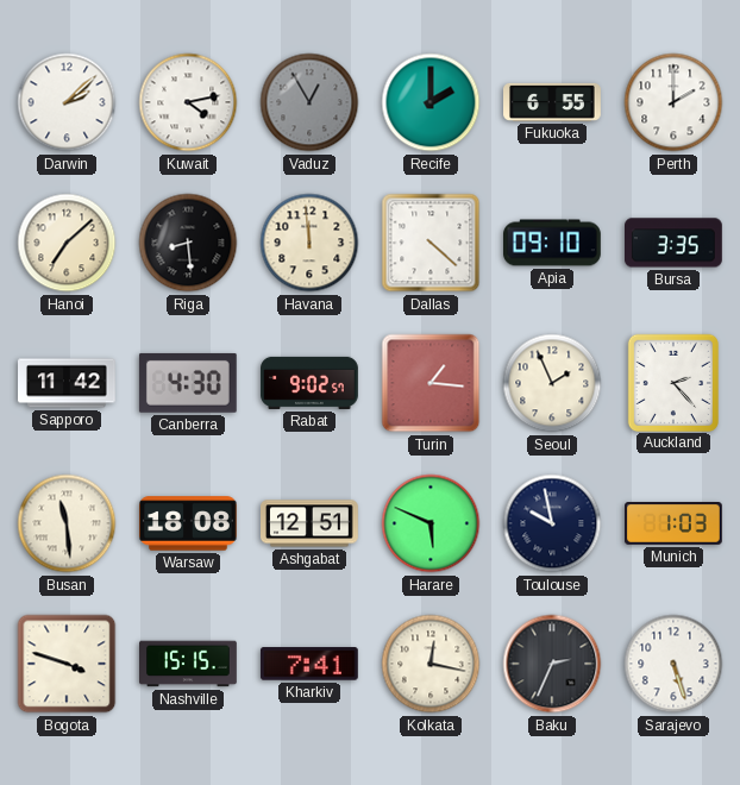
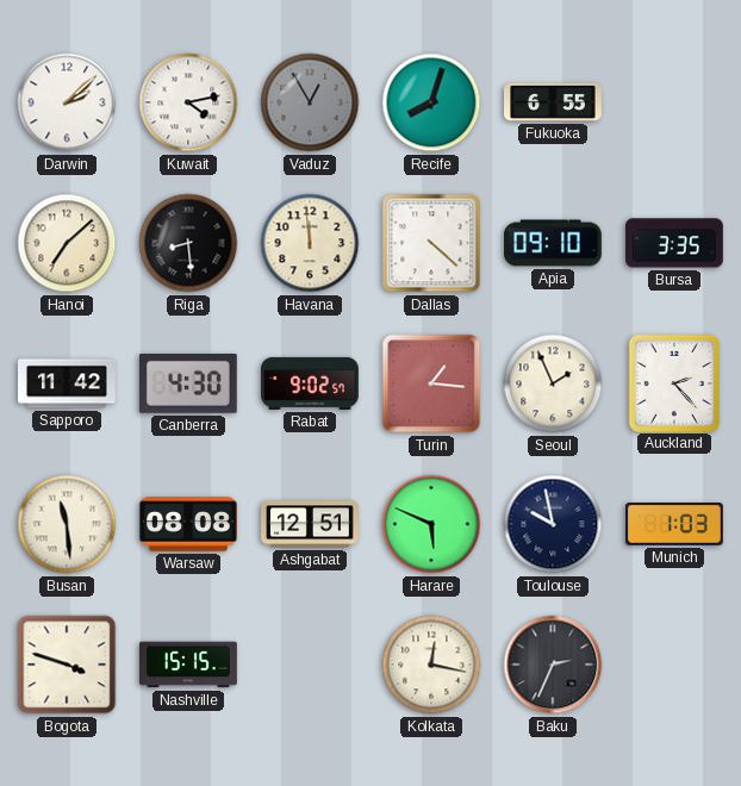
Recife: 2:00 -> 8:03
Perth: 2:00 -> none
Warsaw: 18:08 -> 08:08
Kharkiv: 7:41 -> none
Sarajevo: 5:27 -> none
